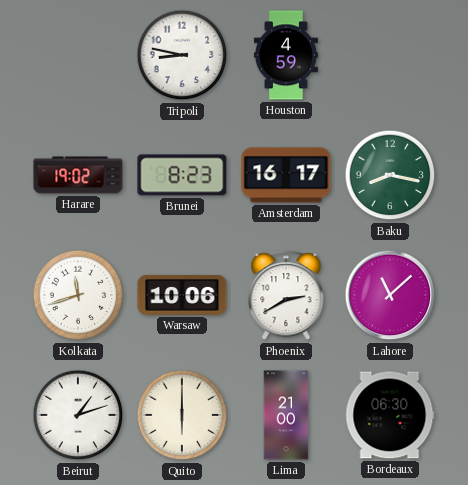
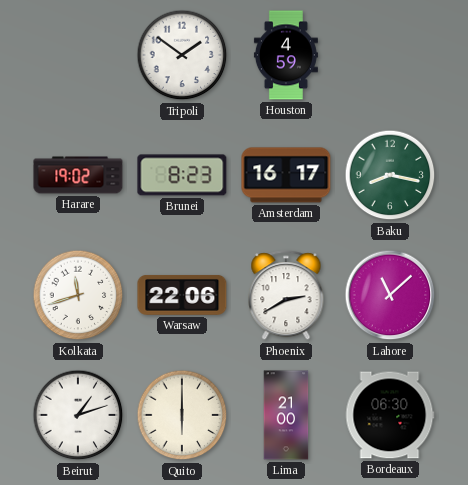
Tripoli: 8:47 -> 1:51
Warsaw: 10:06 -> 22:06
